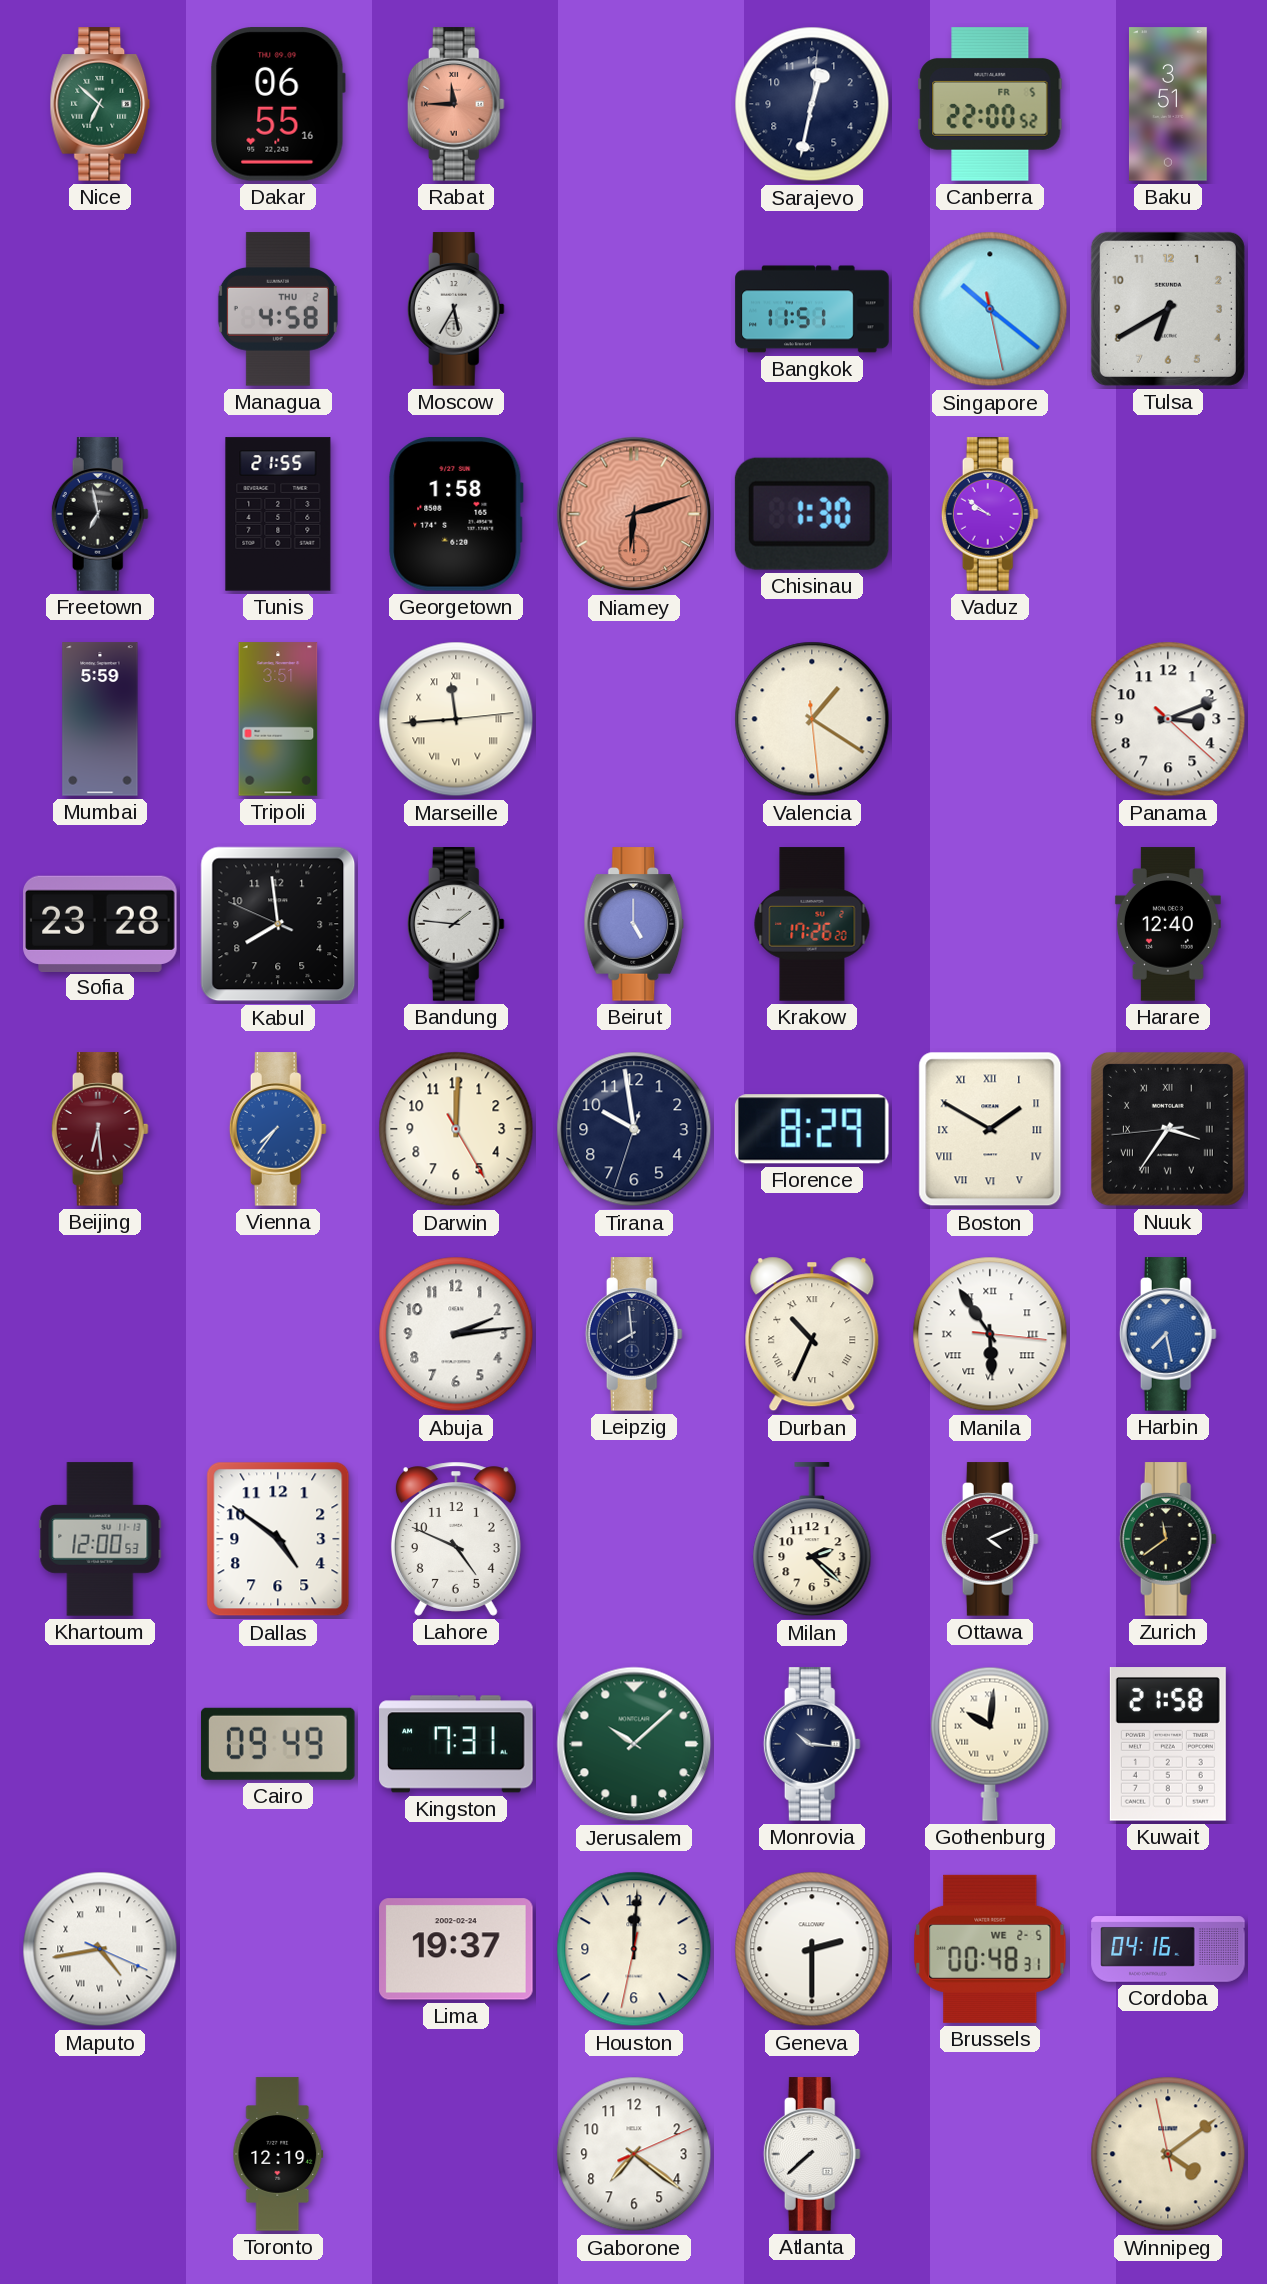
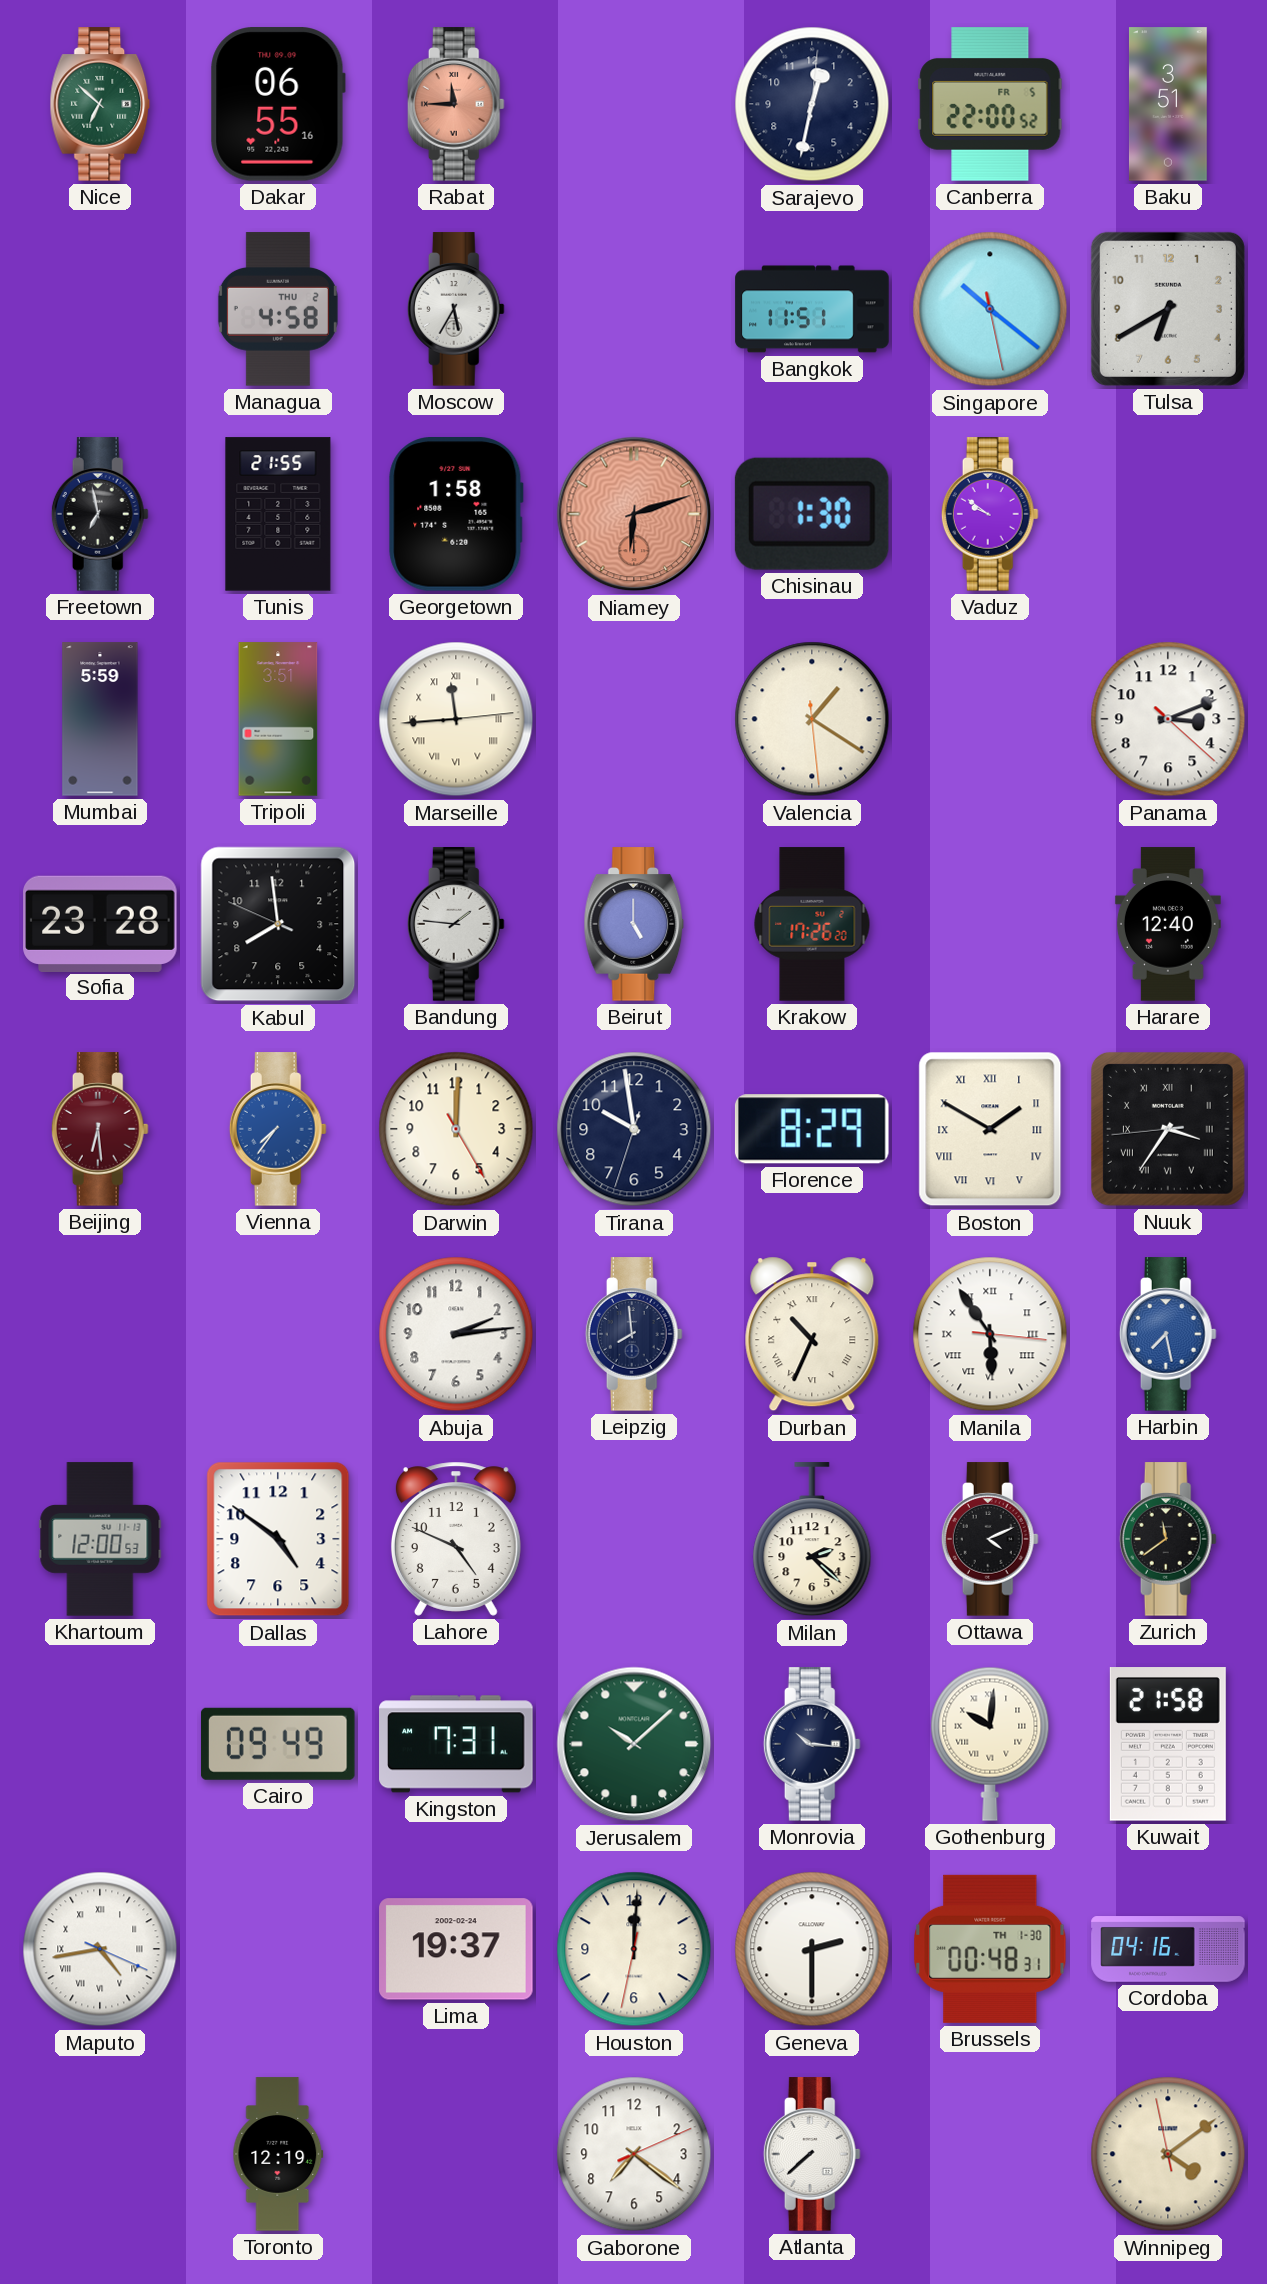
Brussels date: WE 2-5 -> TH 1-30
